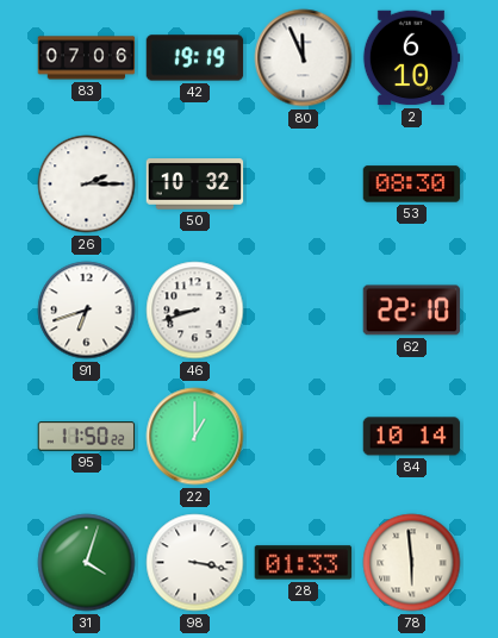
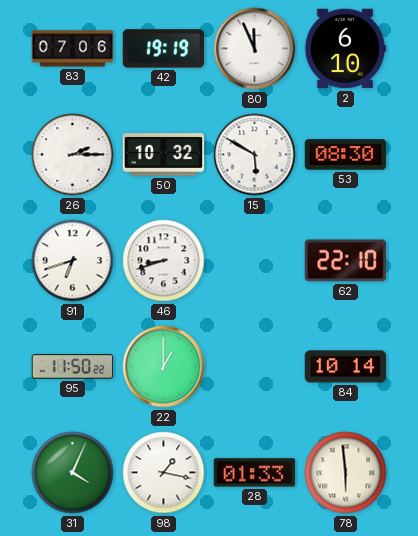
15: none -> 5:50
31: 4:03 -> 4:04
98: 3:17 -> 1:17
